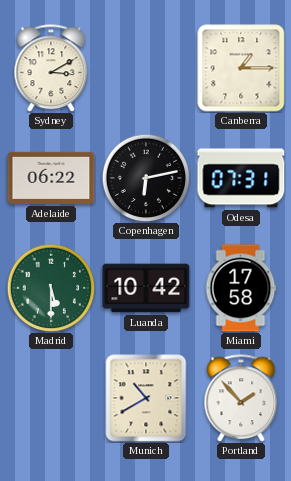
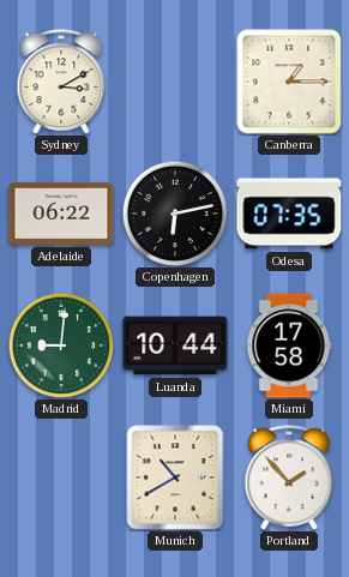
Odesa: 07:31 -> 07:35
Madrid: 5:30 -> 9:01
Luanda: 10:42 -> 10:44
